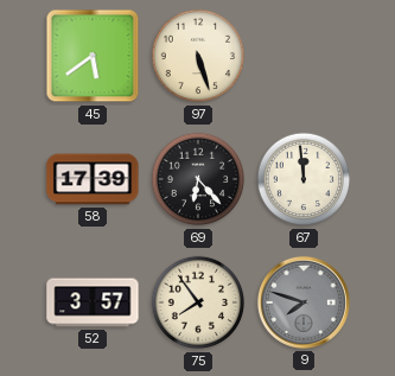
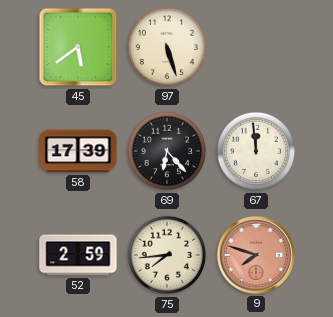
52: 3:57 -> 2:59
75: 7:54 -> 7:44
9 dial: grey -> salmon
